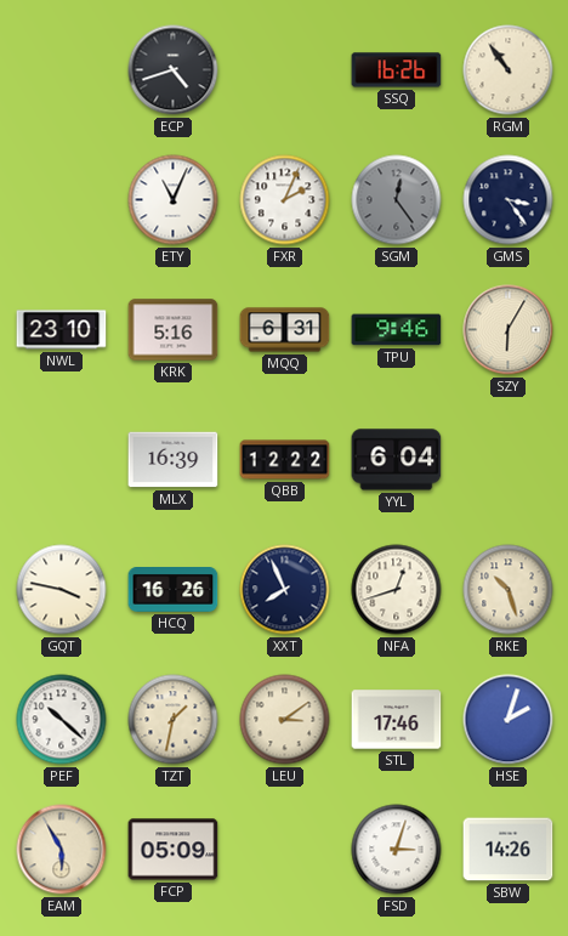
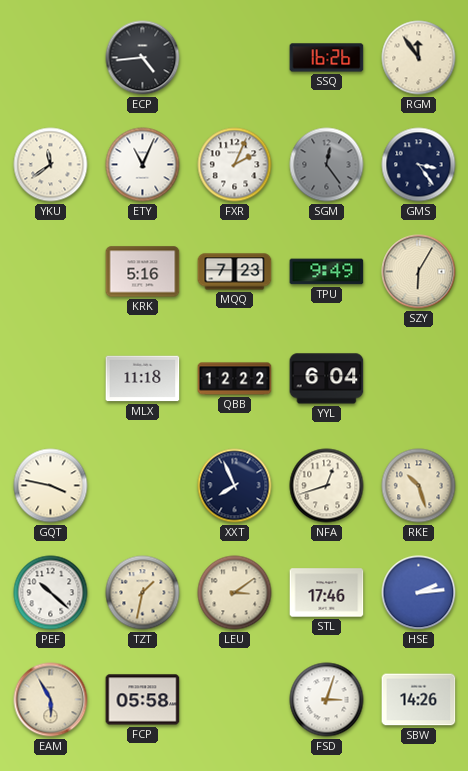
ECP: 4:42 -> 4:44
RGM: 10:54 -> 11:54
YKU: none -> 11:39
NWL: 23:10 -> none
MQQ: 6:31 -> 7:23
TPU: 9:46 -> 9:49
MLX: 16:39 -> 11:18
HCQ: 16:26 -> none
HSE: 2:03 -> 2:14
FCP: 05:09 -> 05:58
